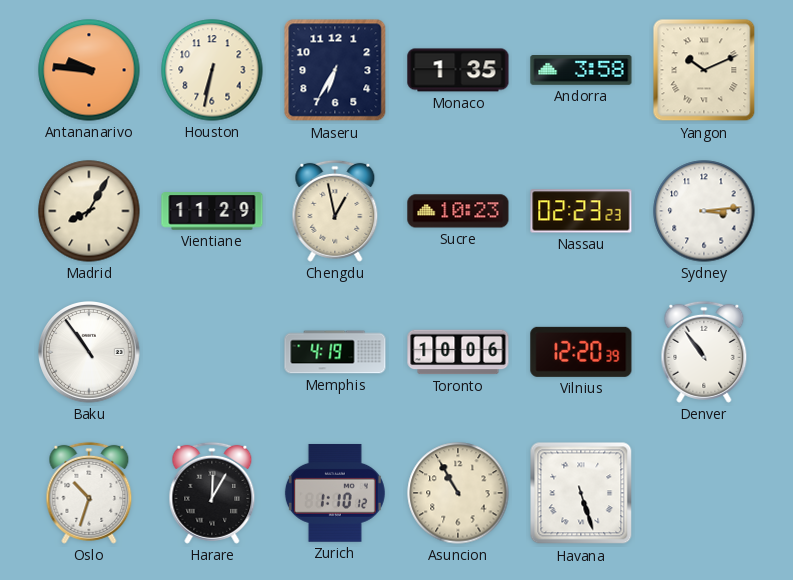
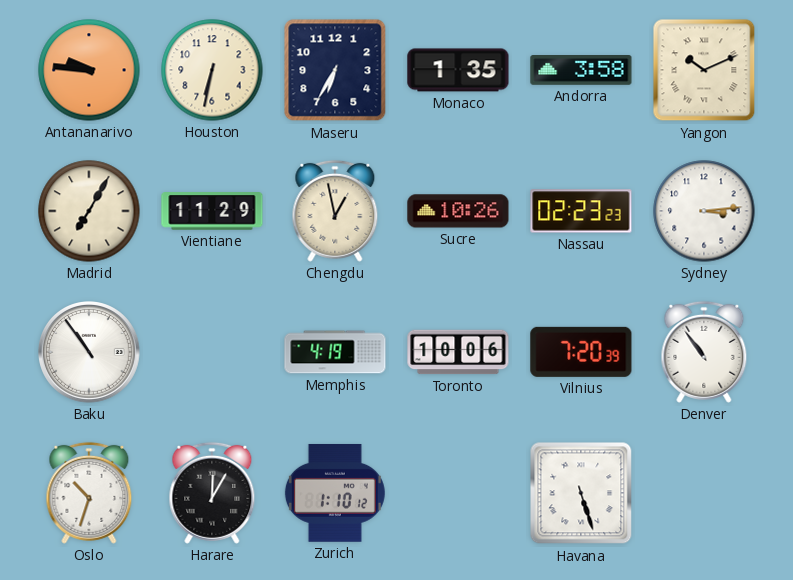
Madrid: 8:05 -> 7:05
Sucre: 10:23 -> 10:26
Vilnius: 12:20 -> 7:20
Asuncion: 10:55 -> none
